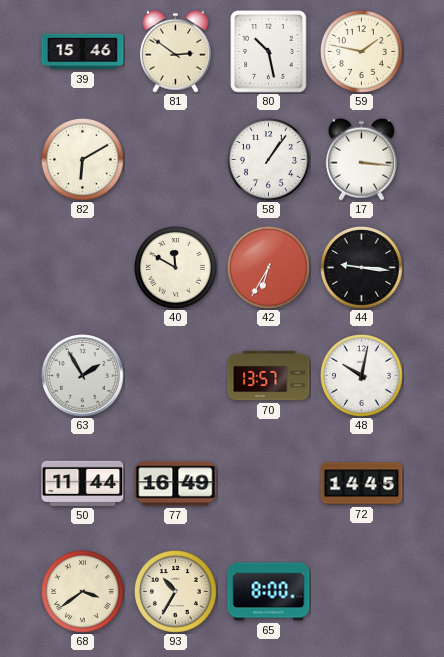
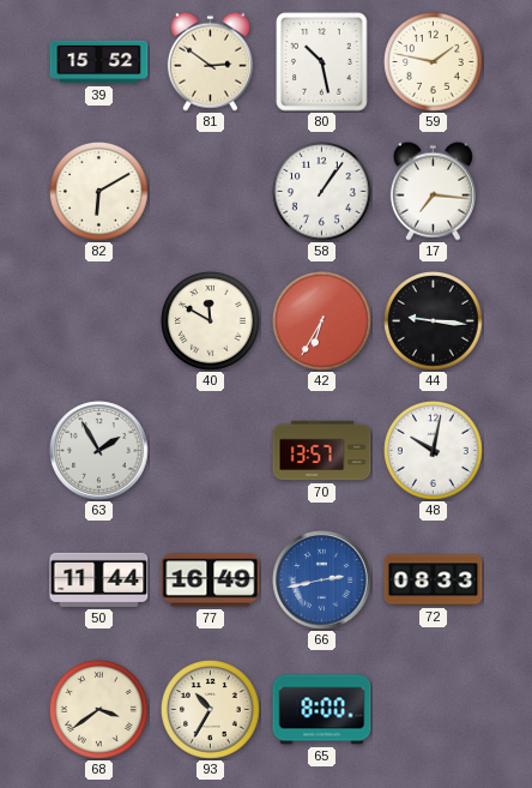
39: 15:46 -> 15:52
17: 3:16 -> 7:16
66: none -> 2:43
72: 14:45 -> 08:33
